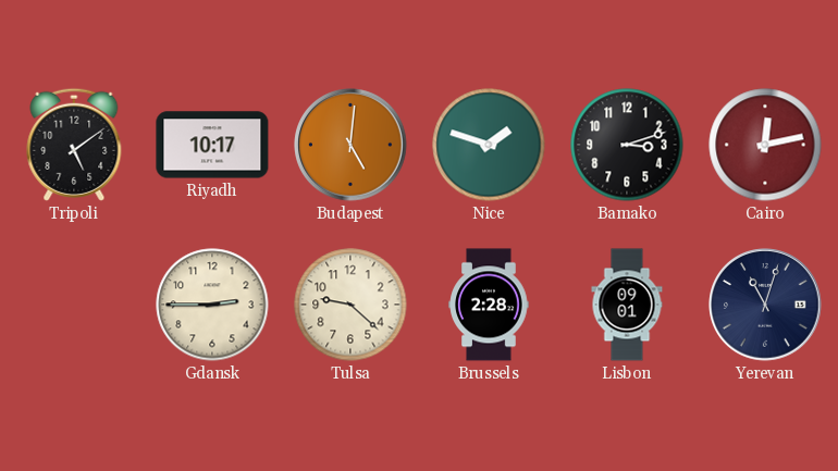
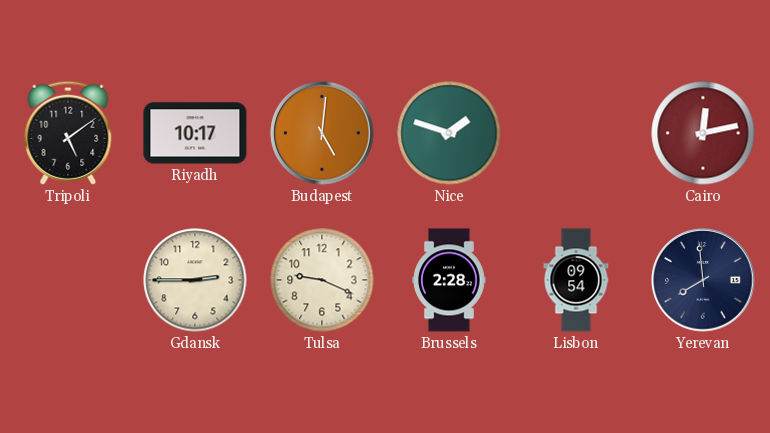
Bamako: 3:12 -> none
Tulsa: 9:22 -> 9:19
Lisbon: 09:01 -> 09:54
Yerevan: 11:03 -> 7:59
